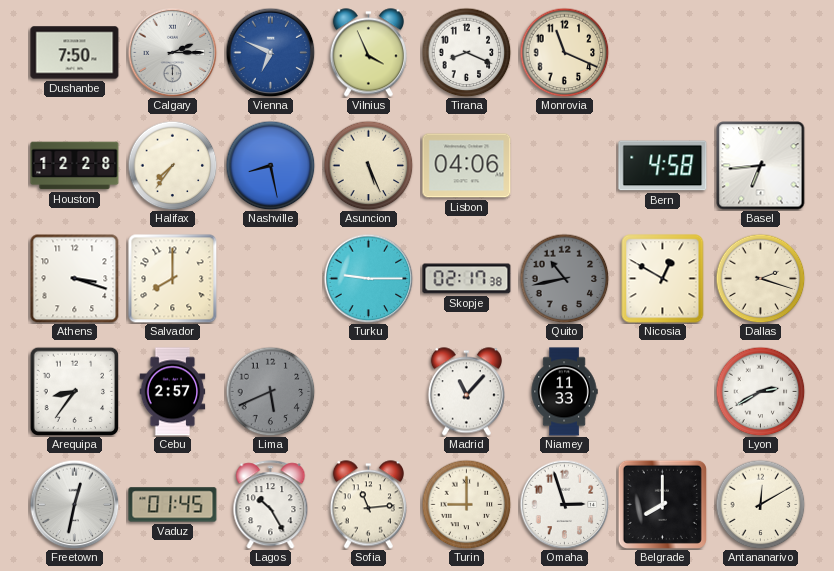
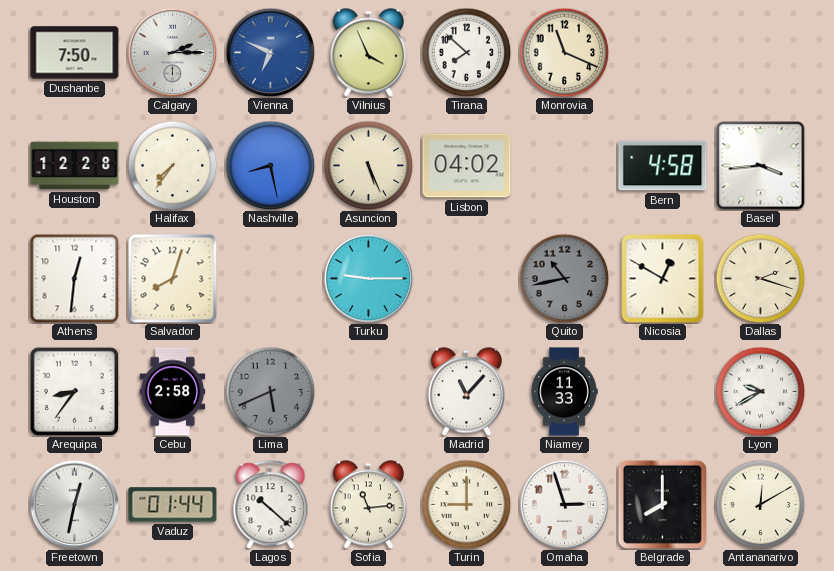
Tirana: 8:19 -> 7:52
Lisbon: 04:06 -> 04:02
Basel: 6:44 -> 3:44
Athens: 3:18 -> 12:31
Salvador: 8:00 -> 8:03
Skopje: 02:17 -> none
Cebu: 2:57 -> 2:58
Lyon: 2:40 -> 9:40
Vaduz: 01:45 -> 01:44
Lagos: 10:25 -> 10:22
